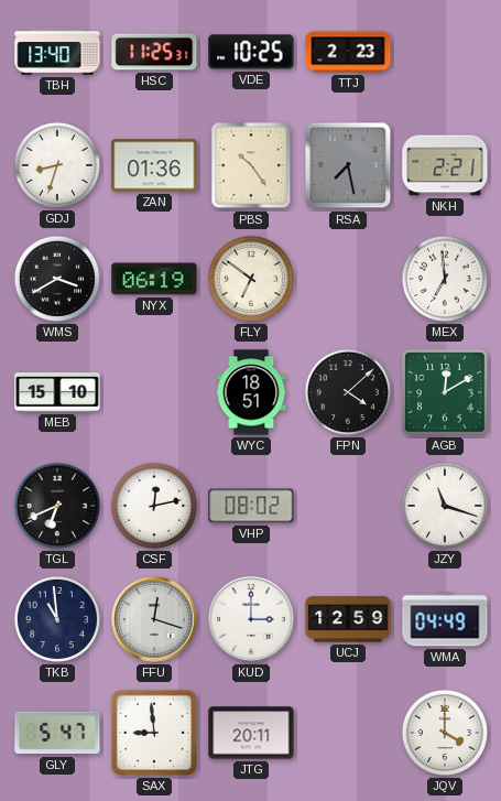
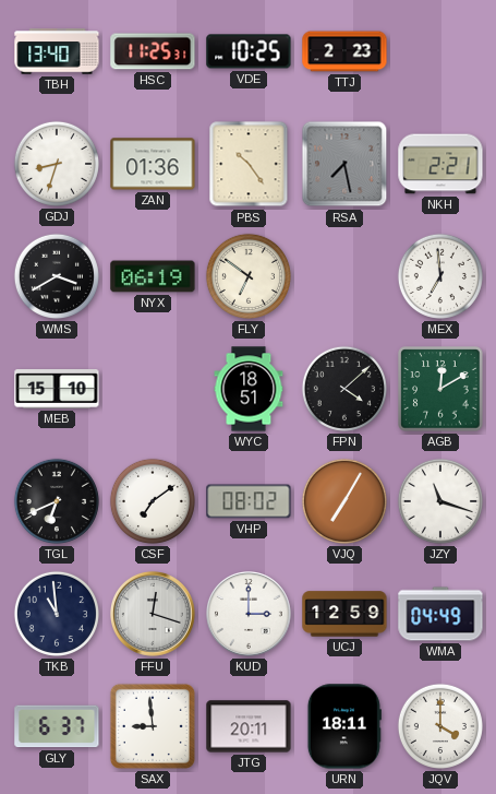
CSF: 12:13 -> 7:09
VJQ: none -> 7:05
GLY: 5:47 -> 6:37
URN: none -> 18:11
